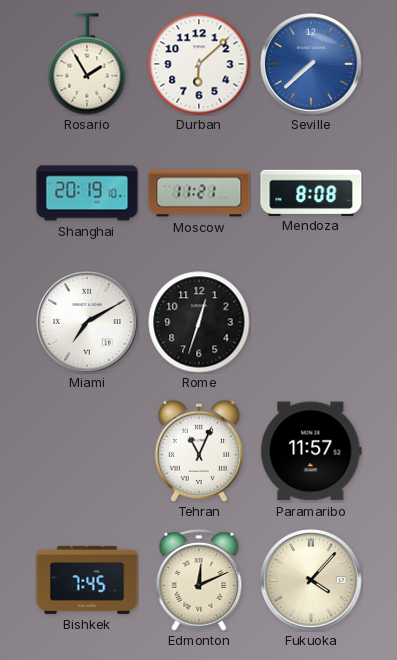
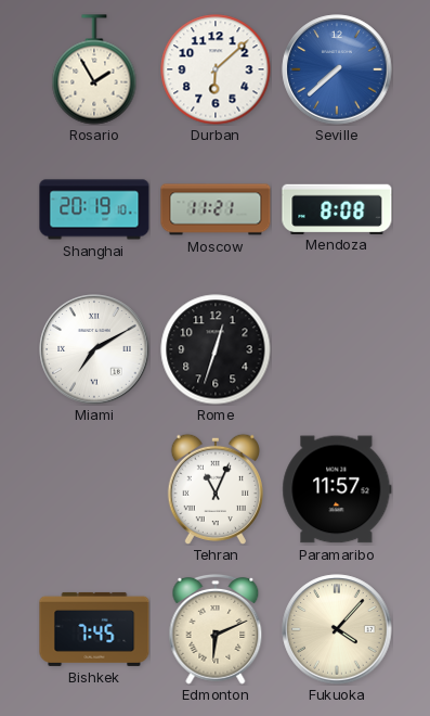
Edmonton: 12:11 -> 6:11
